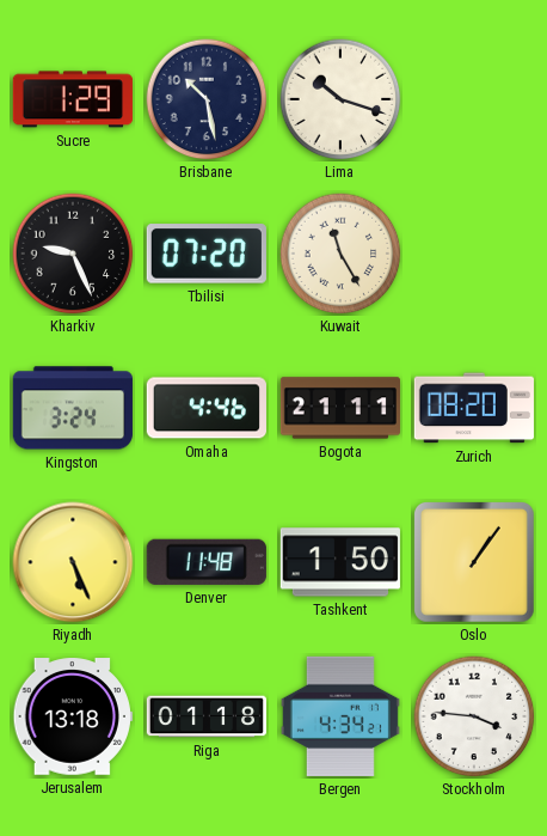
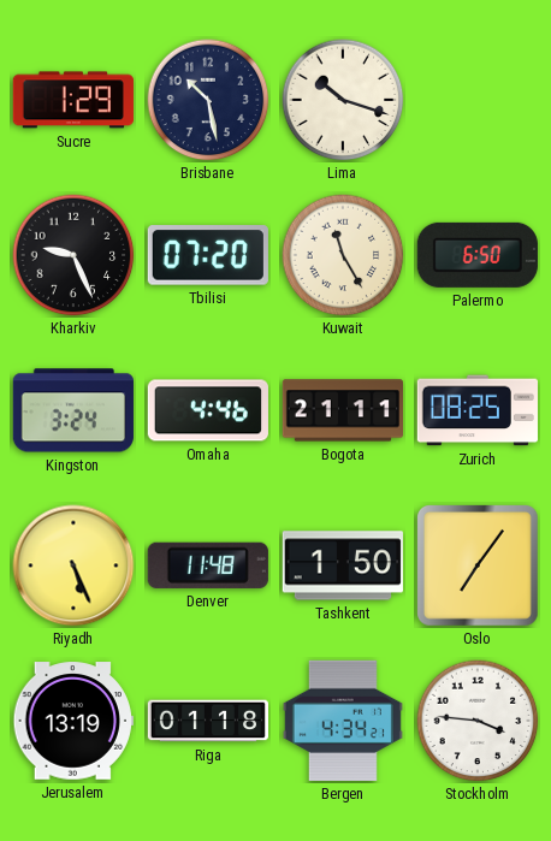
Palermo: none -> 6:50
Zurich: 08:20 -> 08:25
Oslo: 1:06 -> 7:06
Jerusalem: 13:18 -> 13:19
